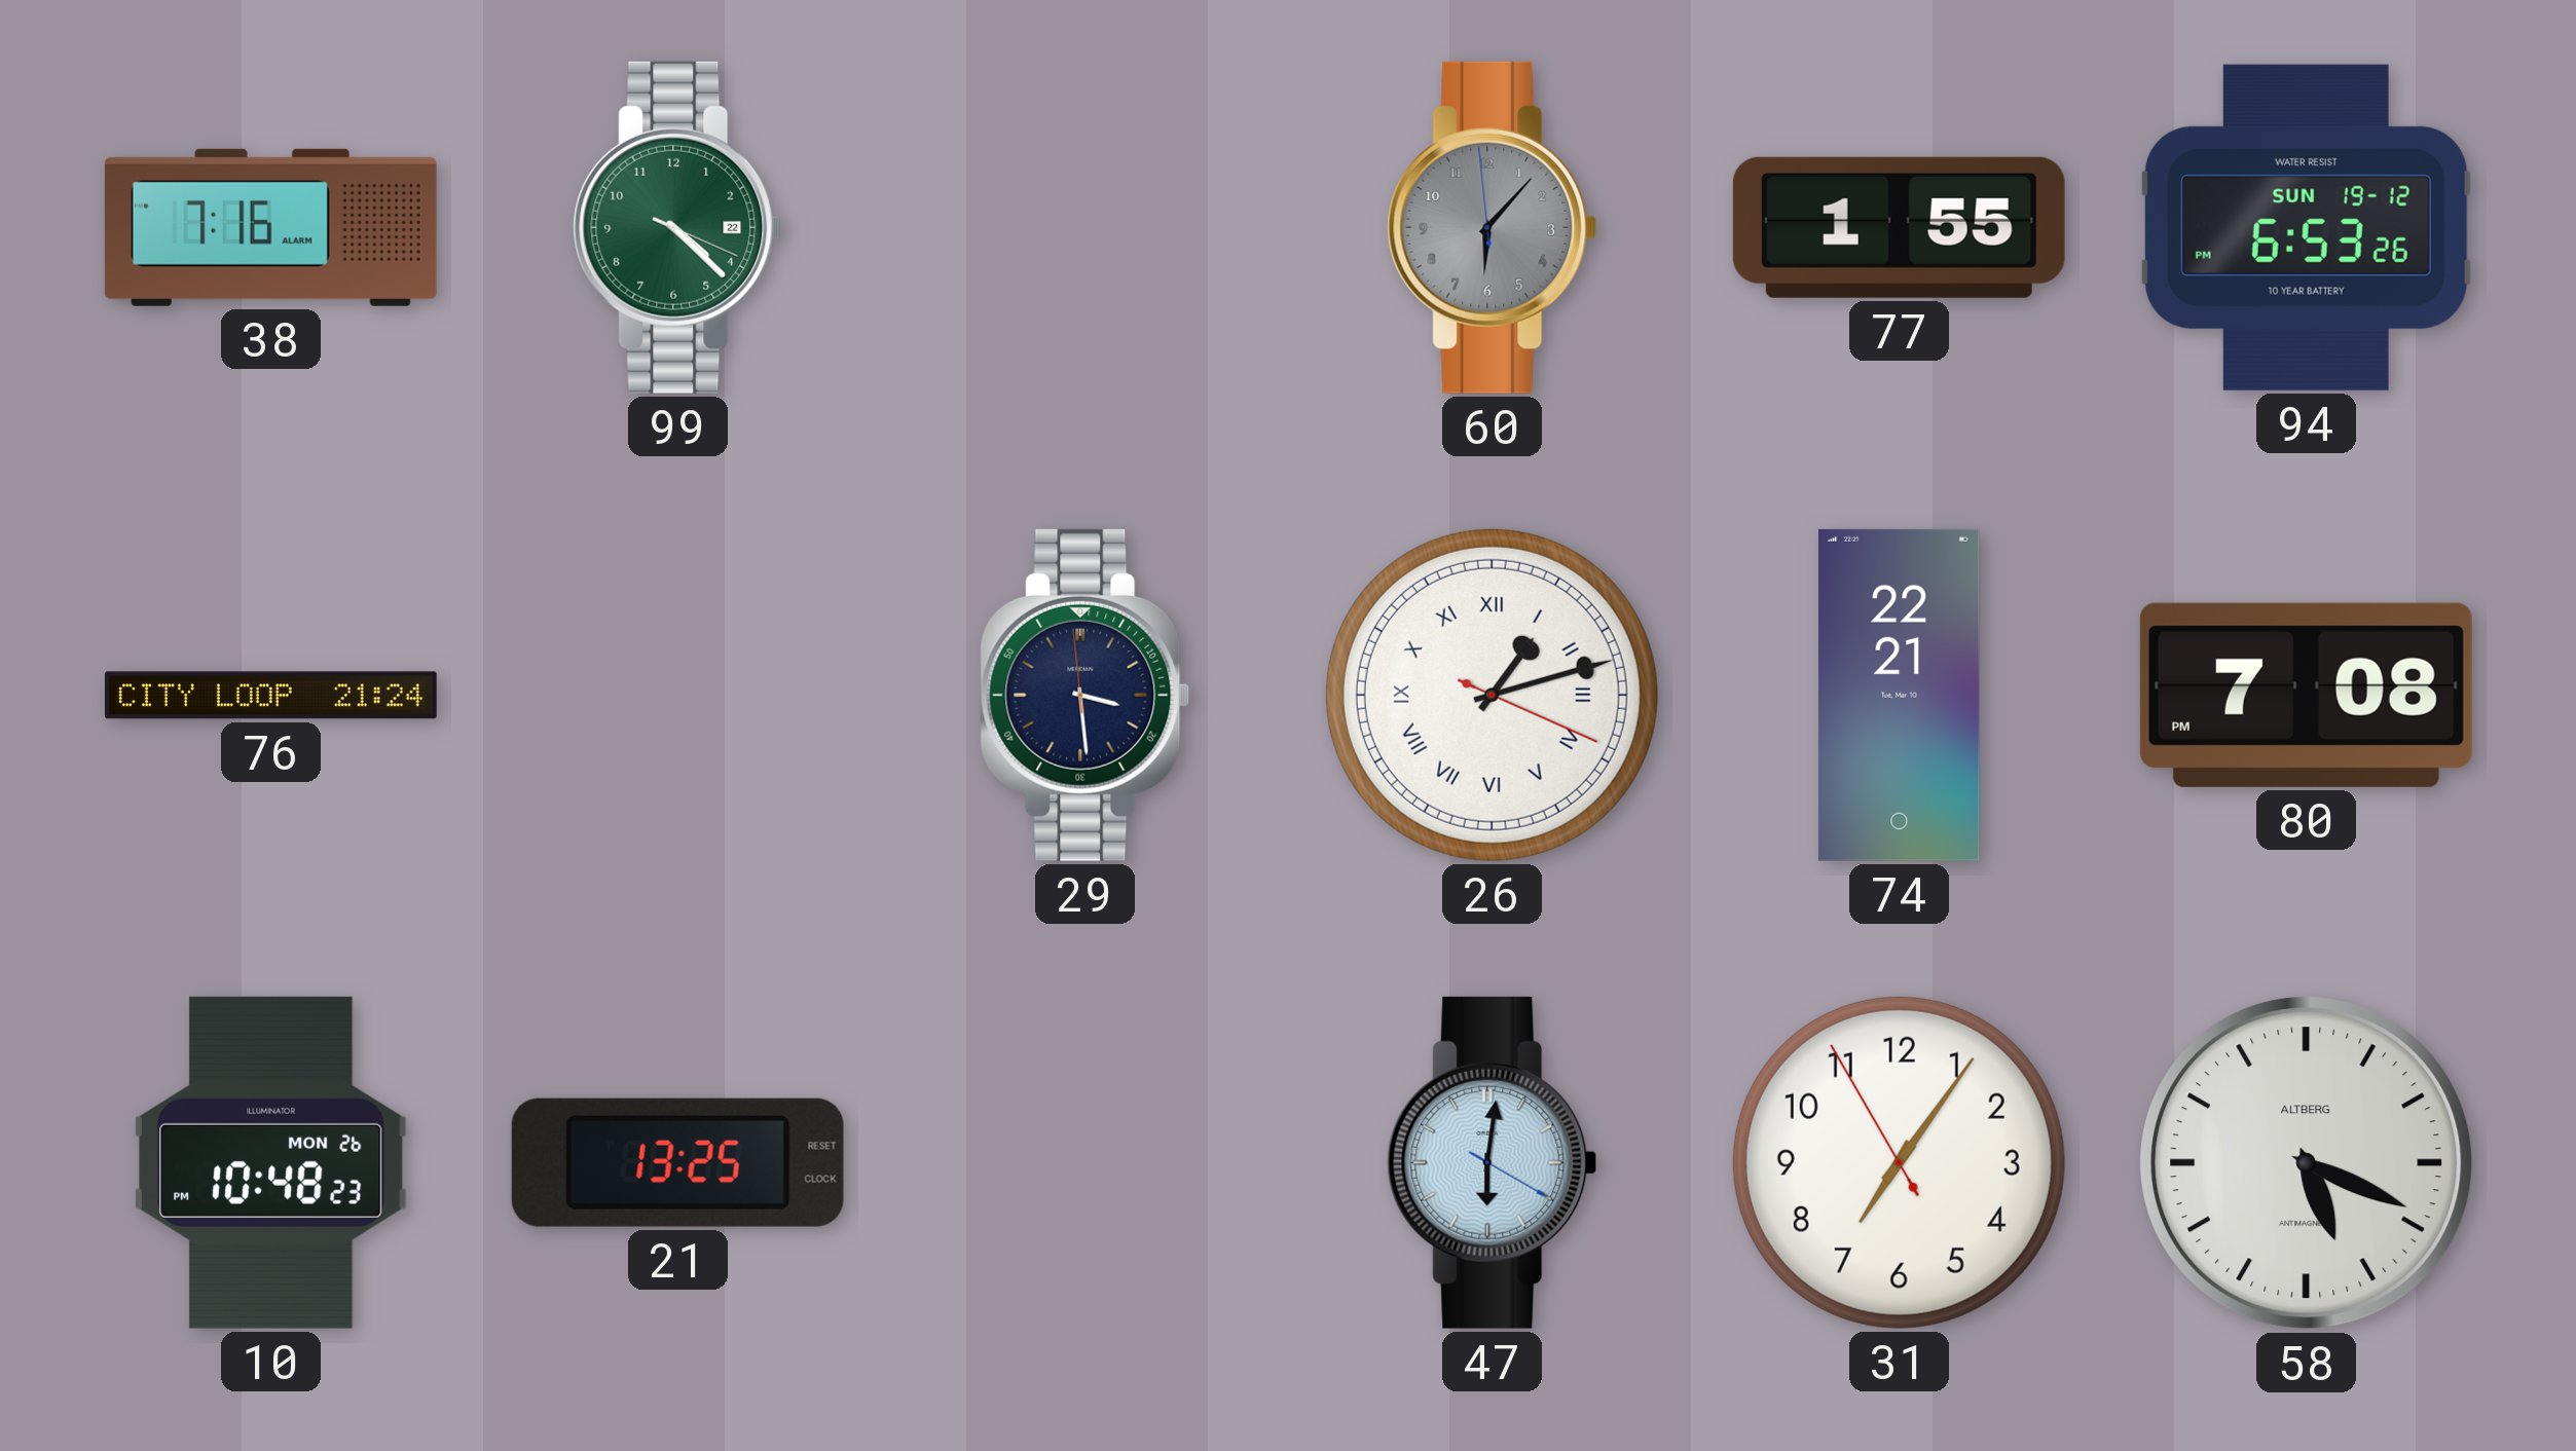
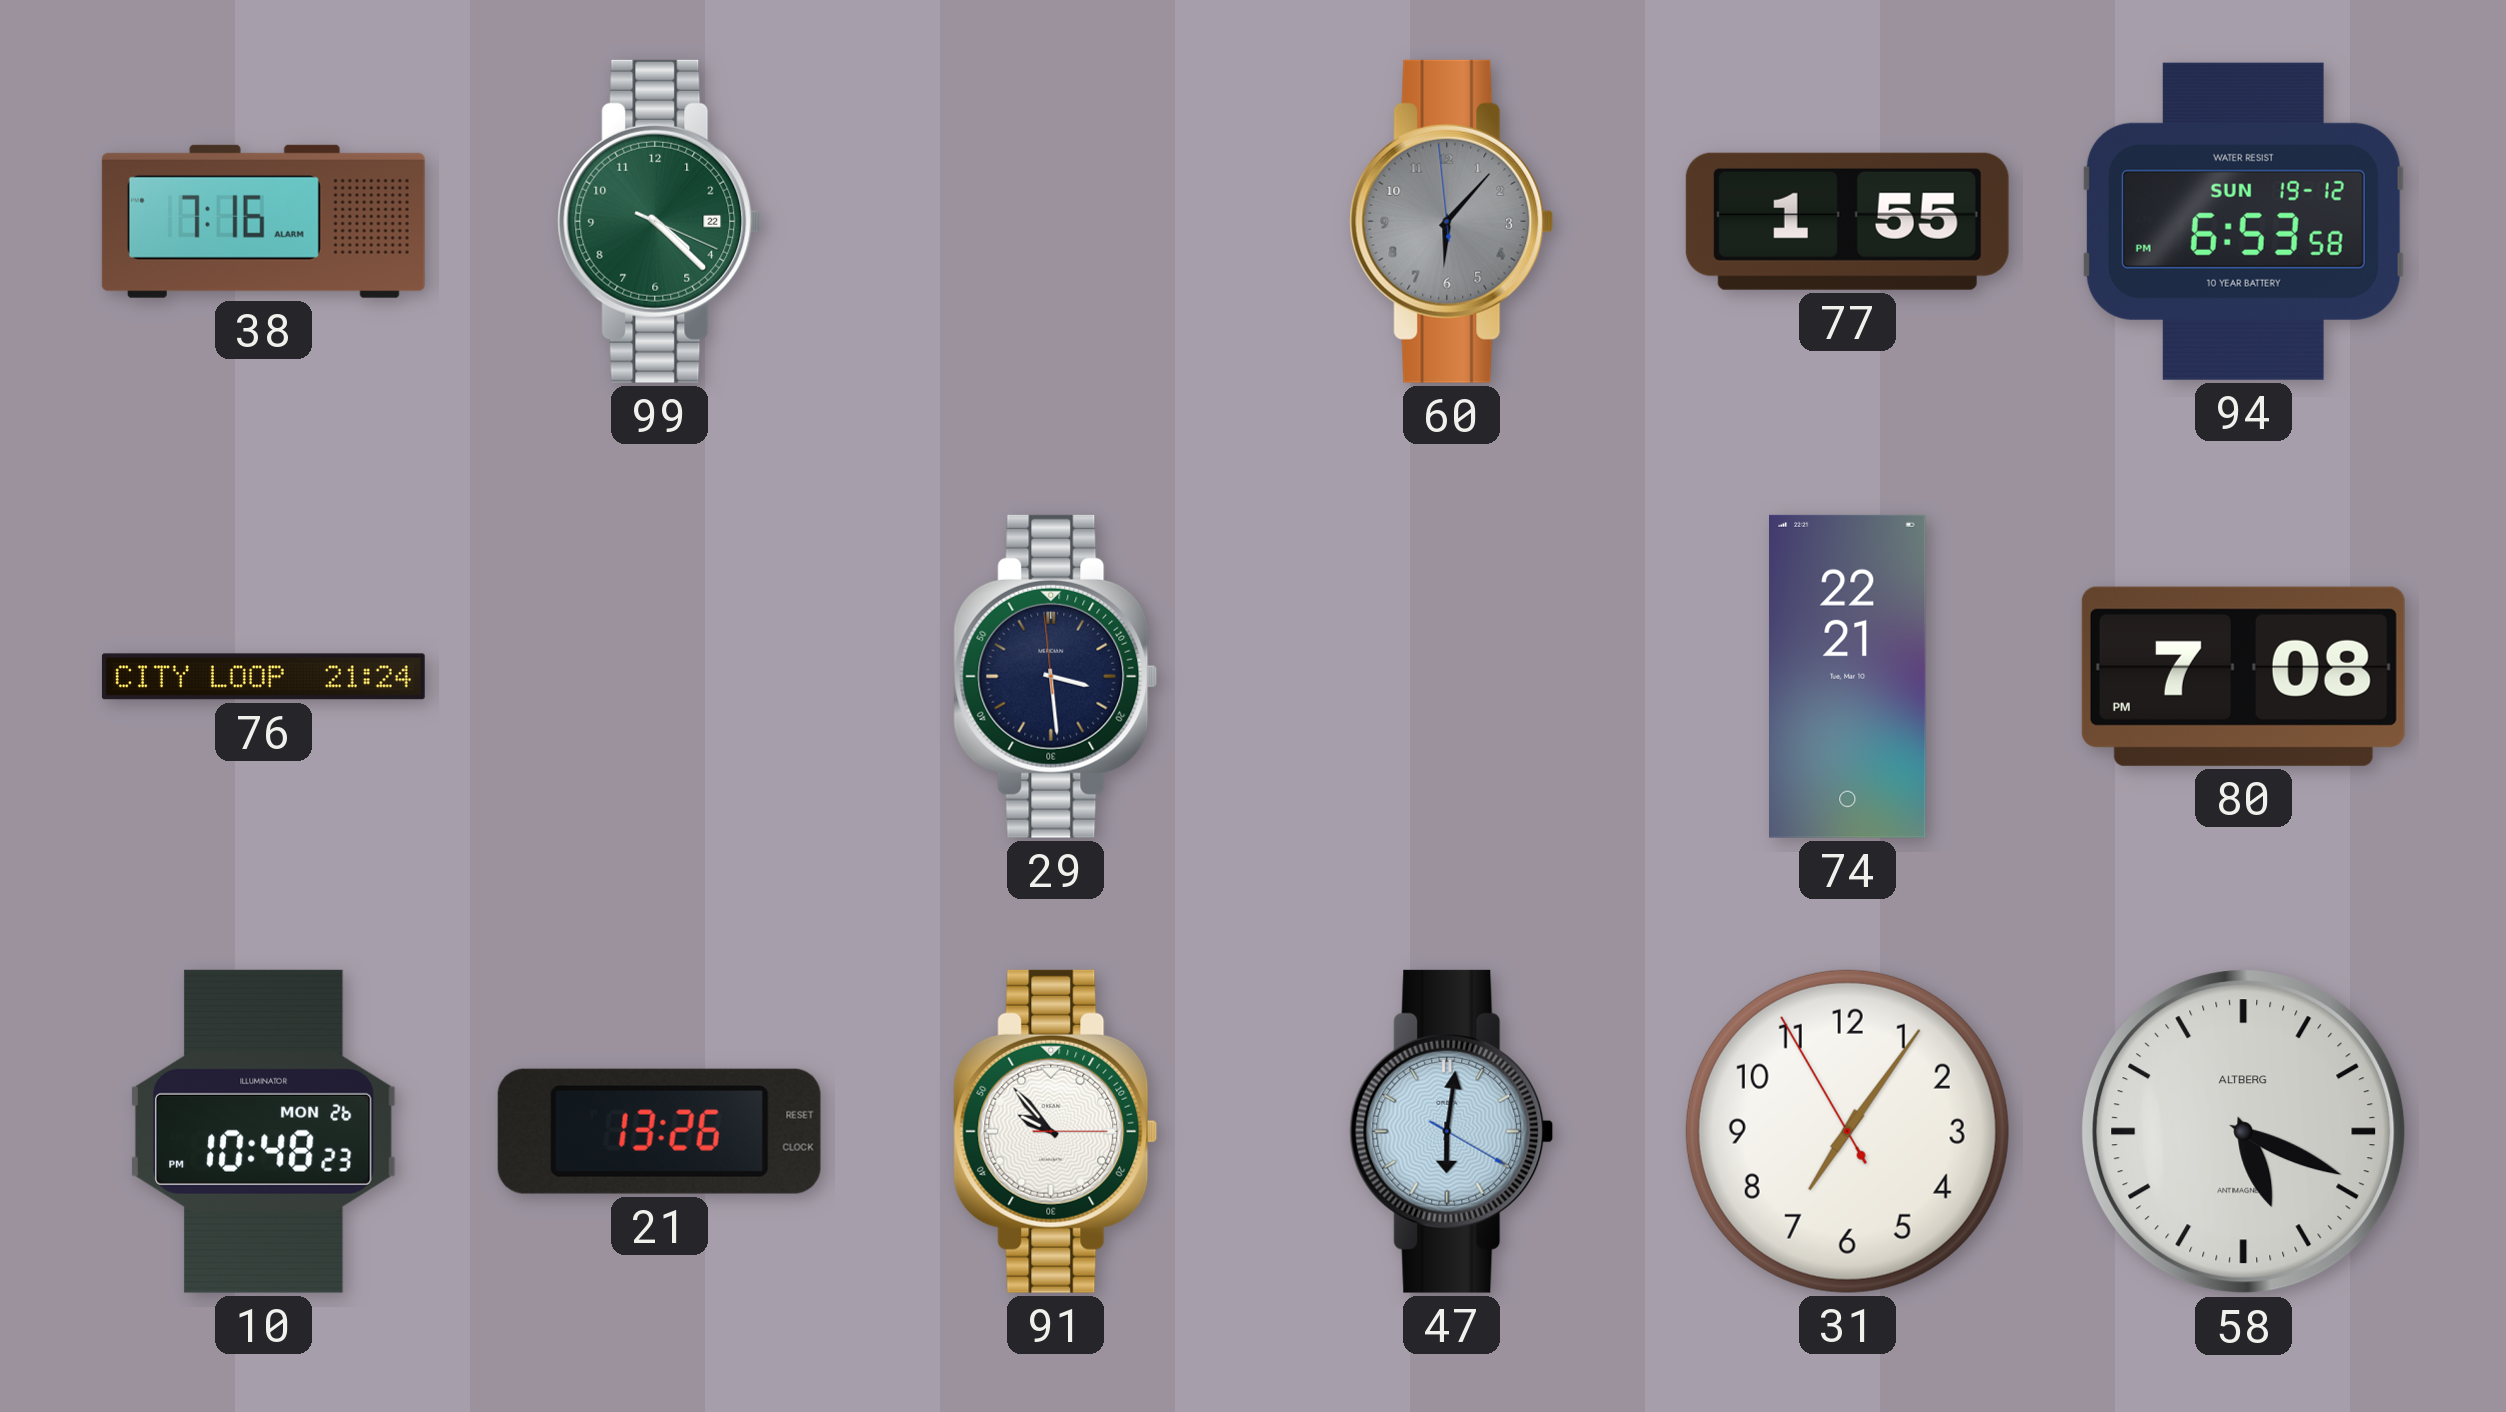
94: 6:53:26 PM -> 6:53:58 PM
26: 1:12 -> none
21: 13:25 -> 13:26
91: none -> 9:53
